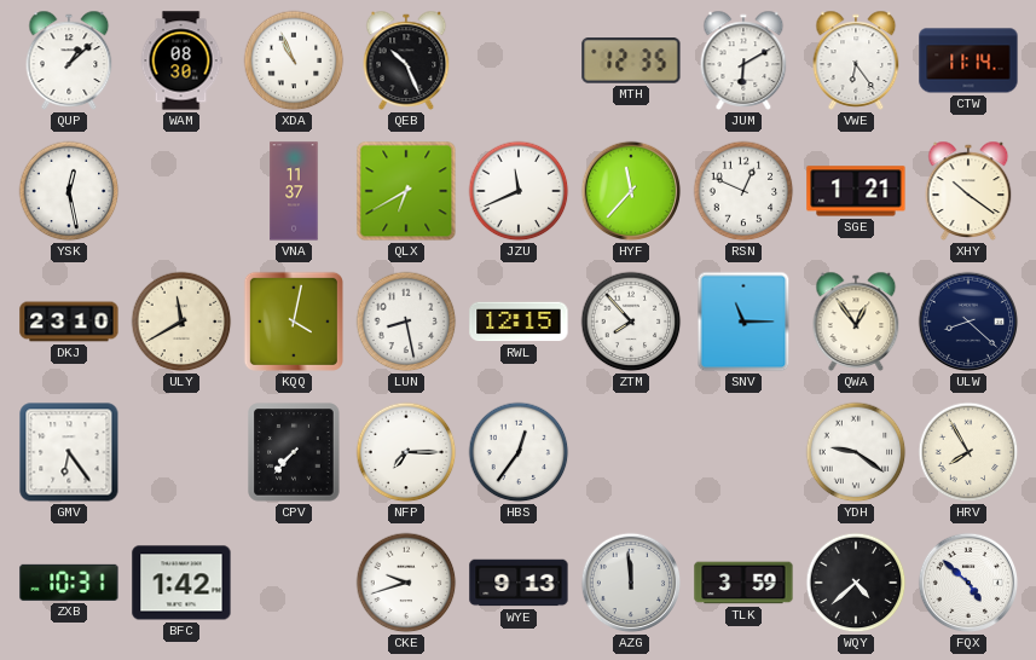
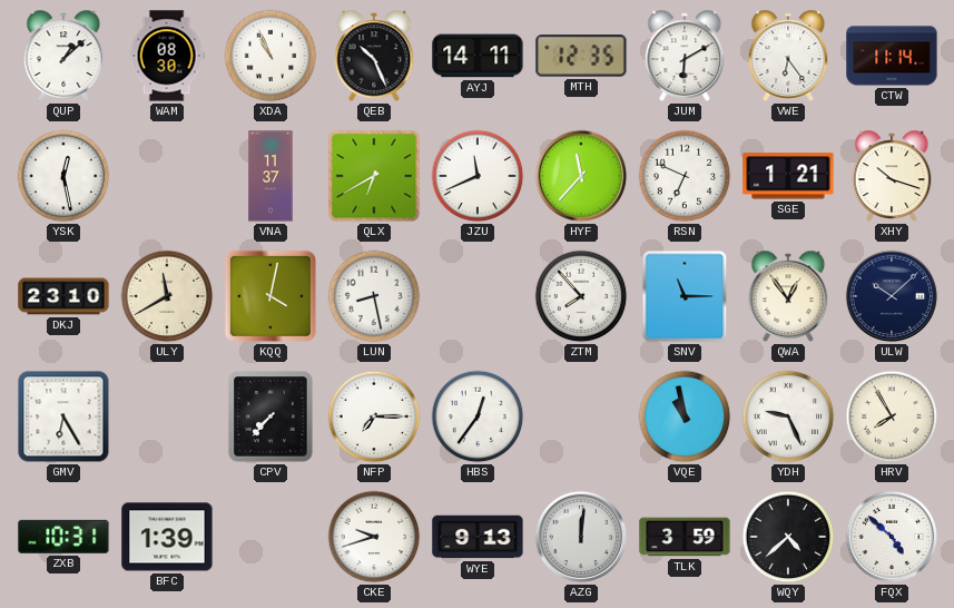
AYJ: none -> 14:11
RSN: 12:49 -> 6:49
XHY: 10:21 -> 10:18
RWL: 12:15 -> none
ULW: 8:22 -> 10:08
GMV: 6:24 -> 6:25
VQE: none -> 10:58
YDH: 9:21 -> 9:26
BFC: 1:42 -> 1:39
AZG: 11:59 -> 12:01
